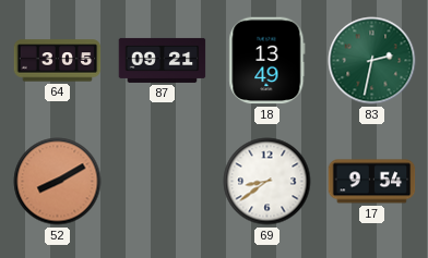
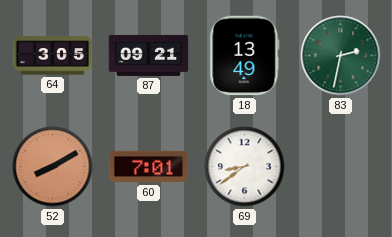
60: none -> 7:01
17: 9:54 -> none
